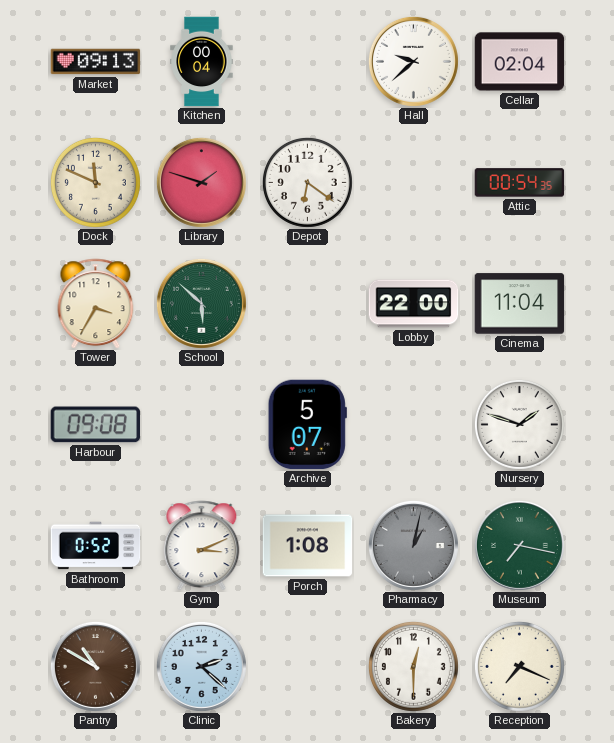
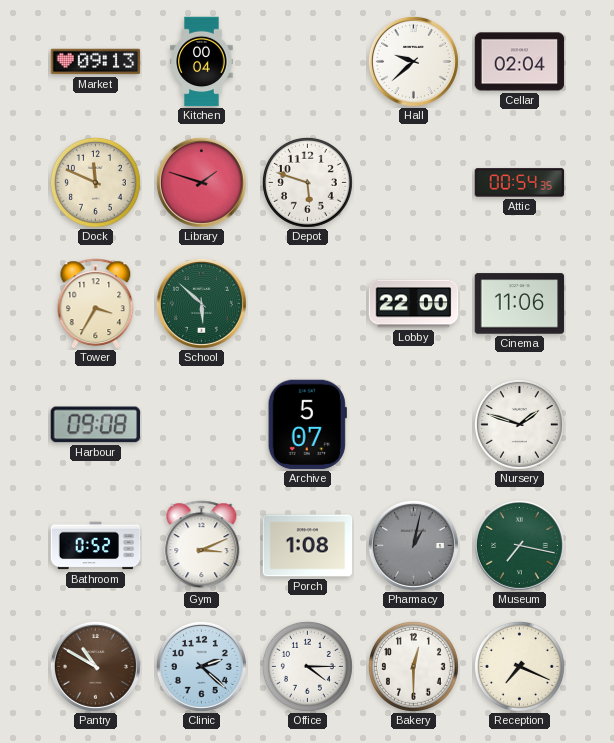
Depot: 6:21 -> 5:48
Cinema: 11:04 -> 11:06
Office: none -> 4:15
